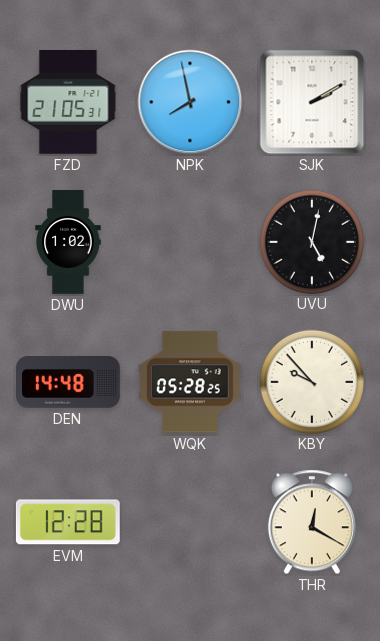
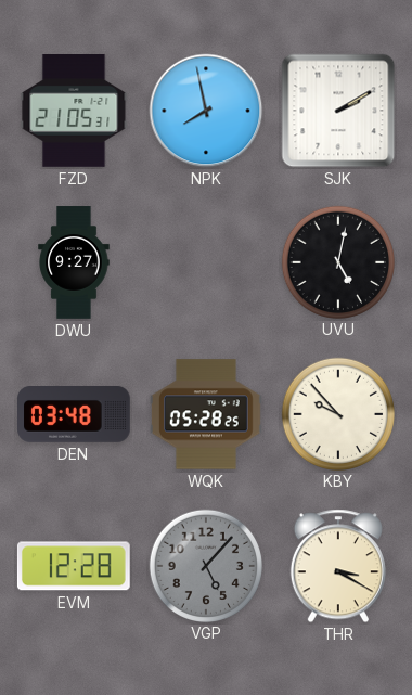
DWU: 1:02 -> 9:27
DEN: 14:48 -> 03:48
VGP: none -> 5:07
THR: 12:20 -> 3:20
